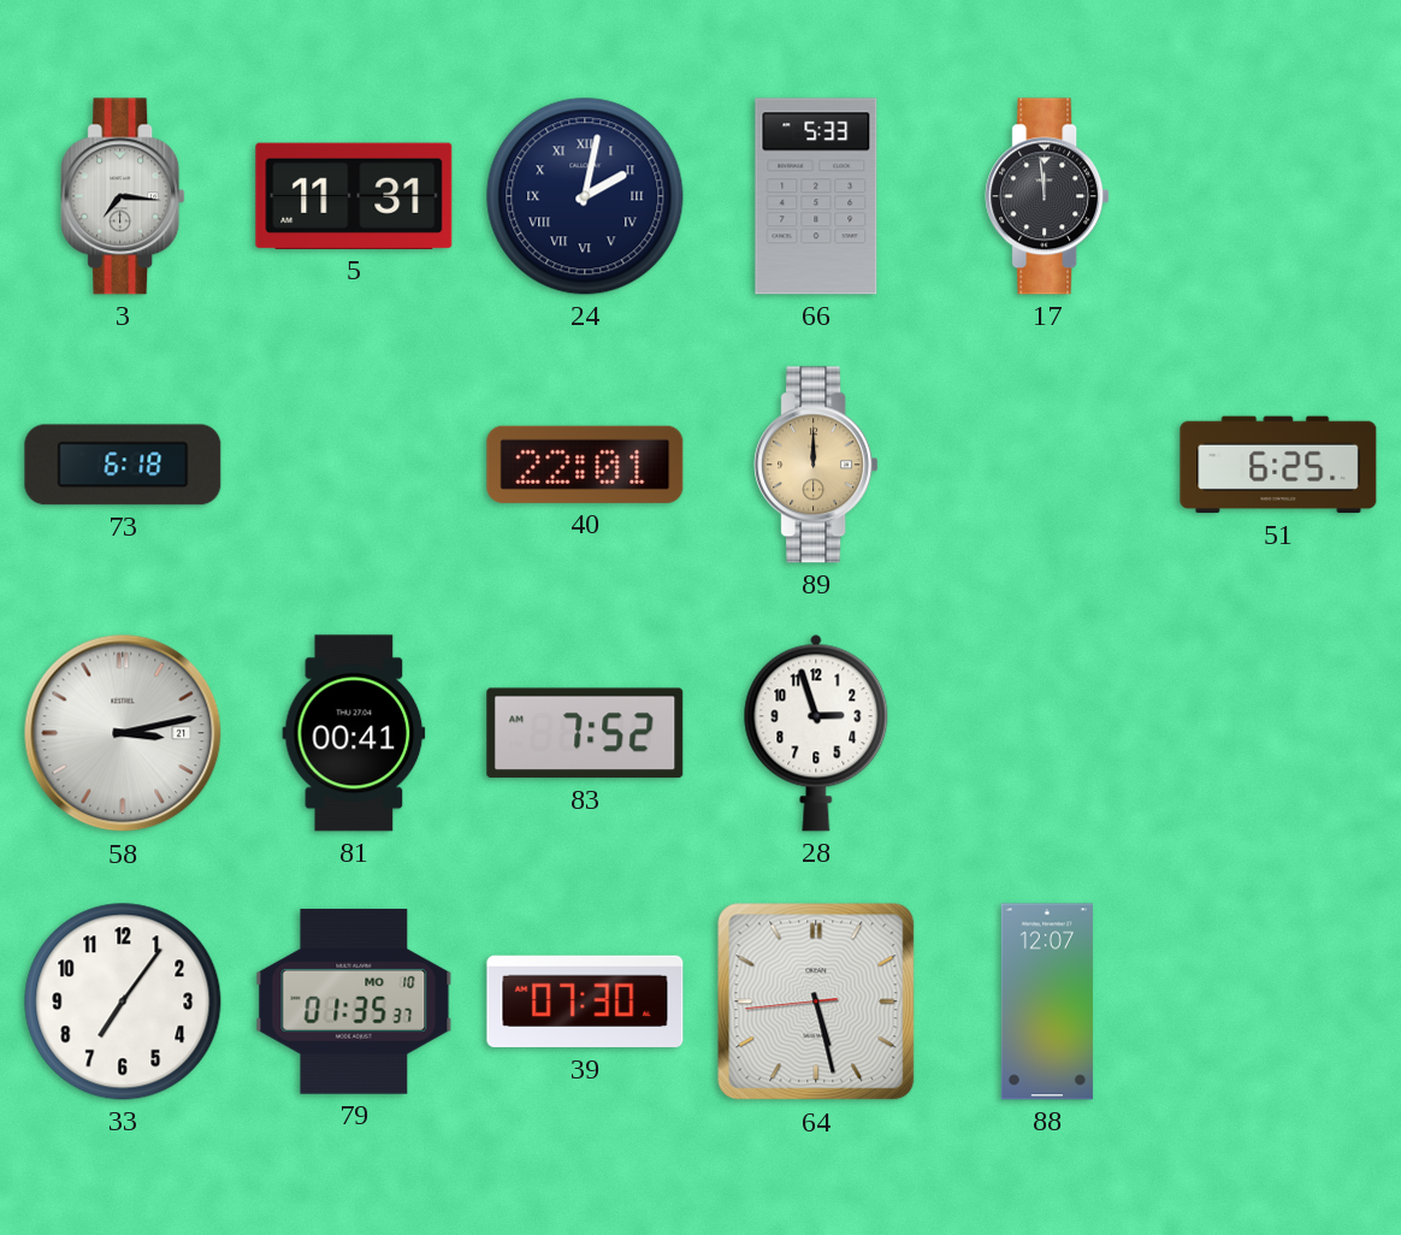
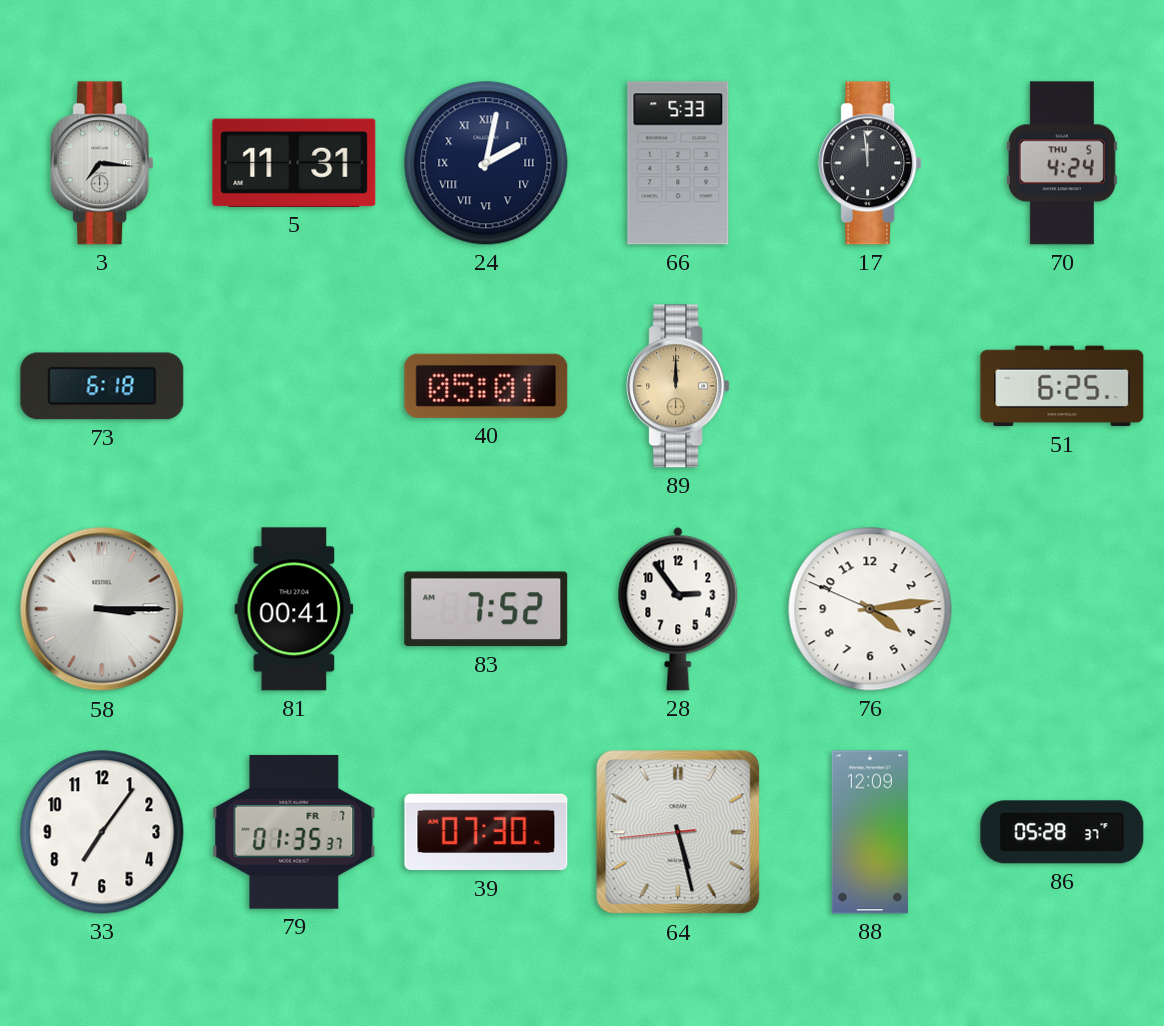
70: none -> 4:24
40: 22:01 -> 05:01
58: 3:13 -> 3:15
28: 2:57 -> 2:54
76: none -> 4:13
79 date: MO 10 -> FR 7
88: 12:07 -> 12:09
86: none -> 05:28
